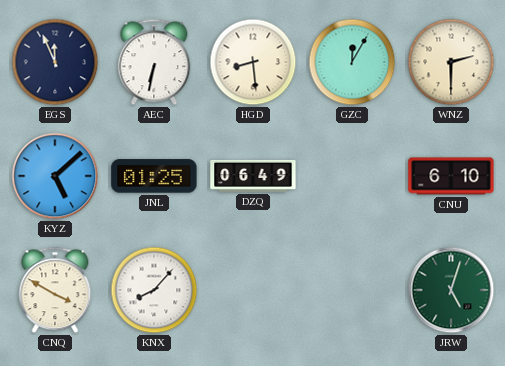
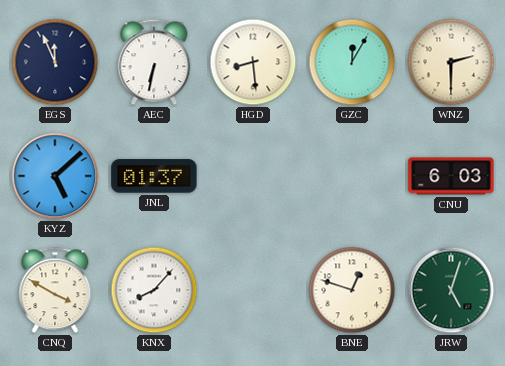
JNL: 01:25 -> 01:37
DZQ: 06:49 -> none
CNU: 6:10 -> 6:03
BNE: none -> 12:48
